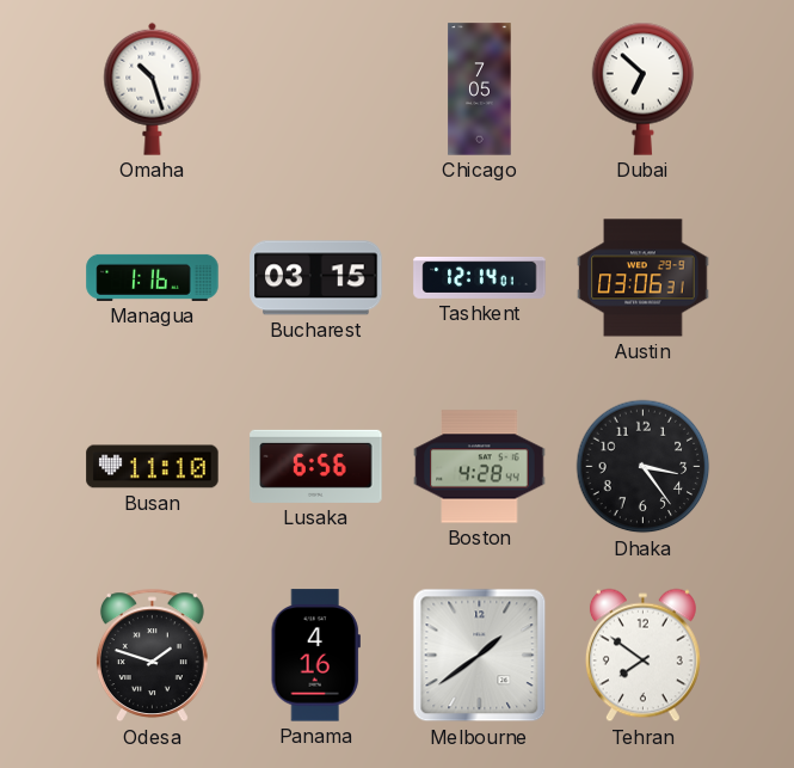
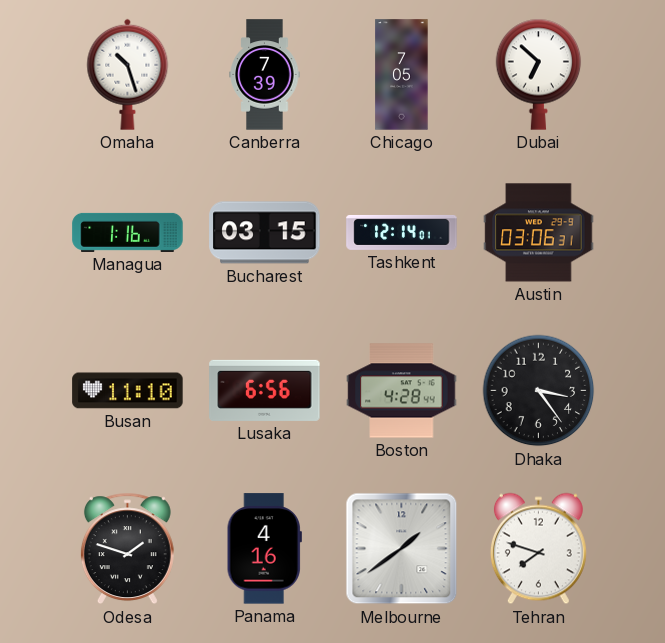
Canberra: none -> 7:39
Tehran: 7:51 -> 7:48
